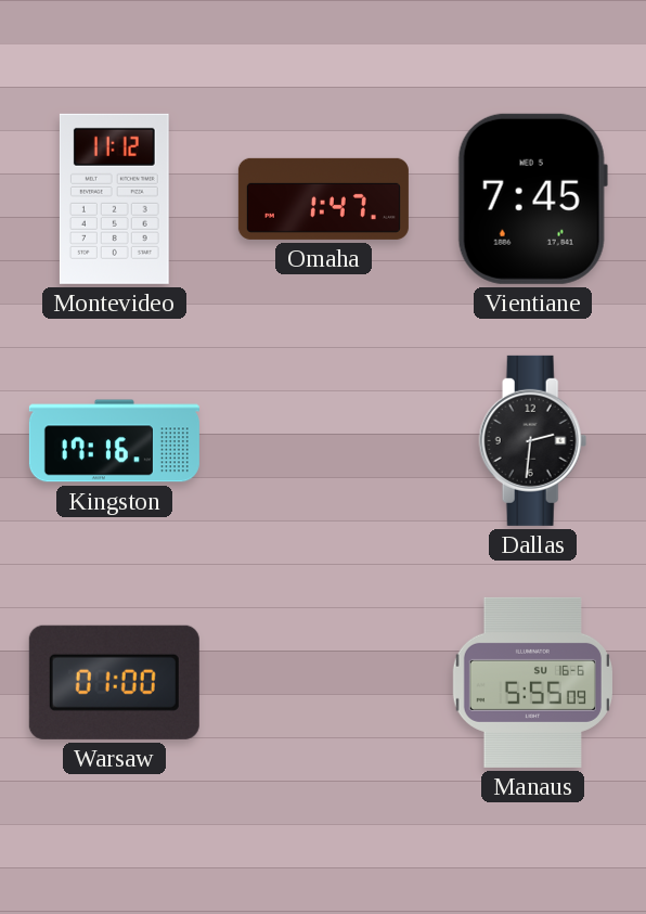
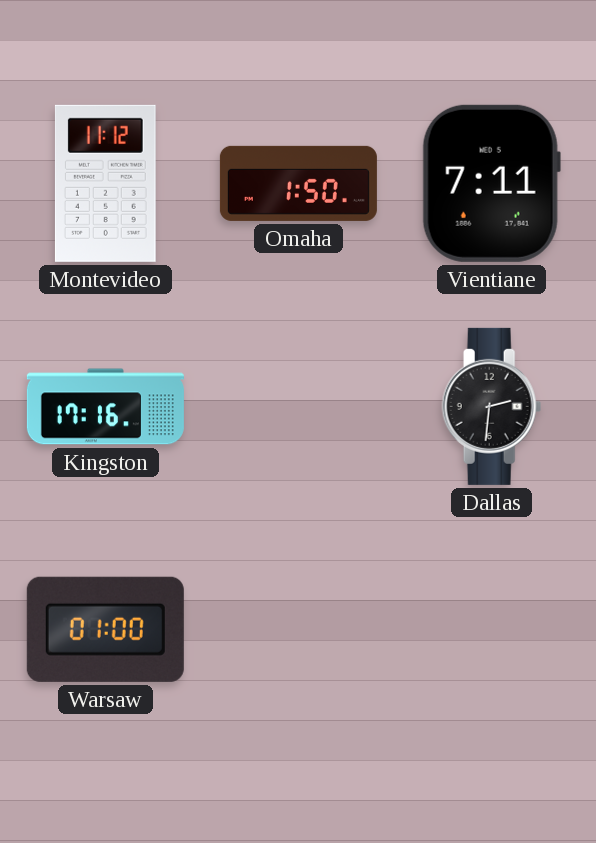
Omaha: 1:47 -> 1:50
Vientiane: 7:45 -> 7:11
Manaus: 5:55 -> none
